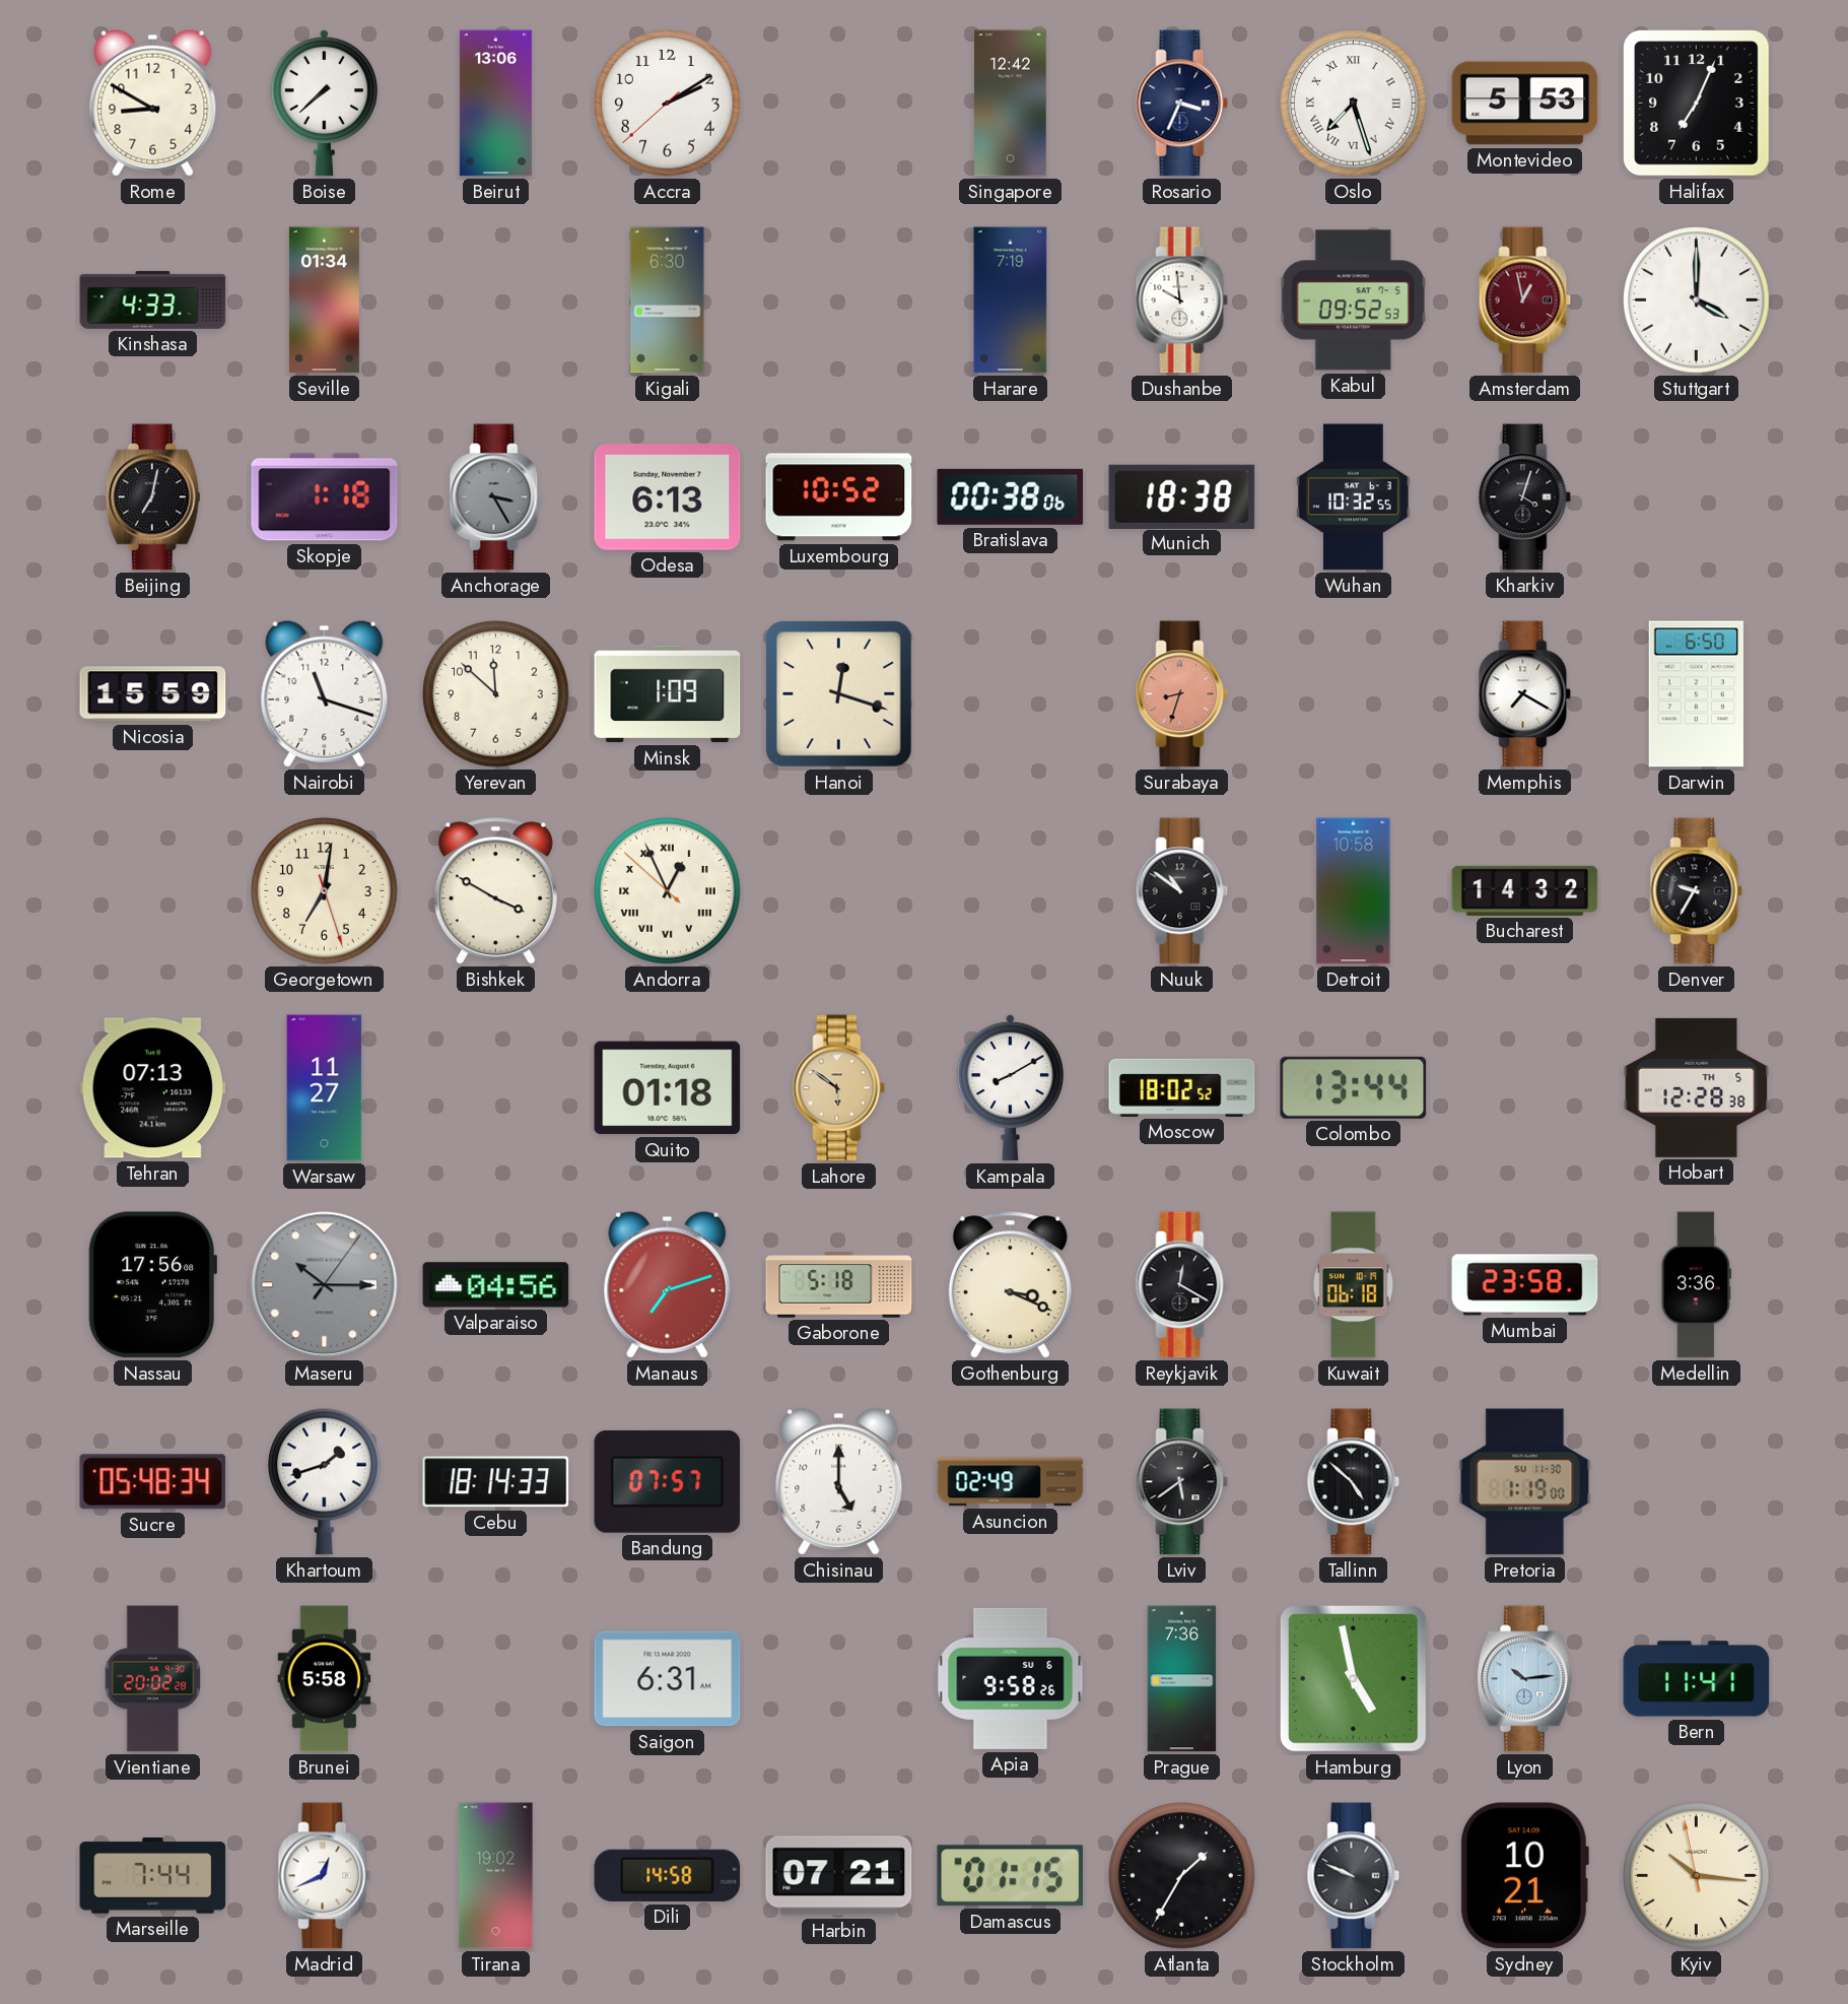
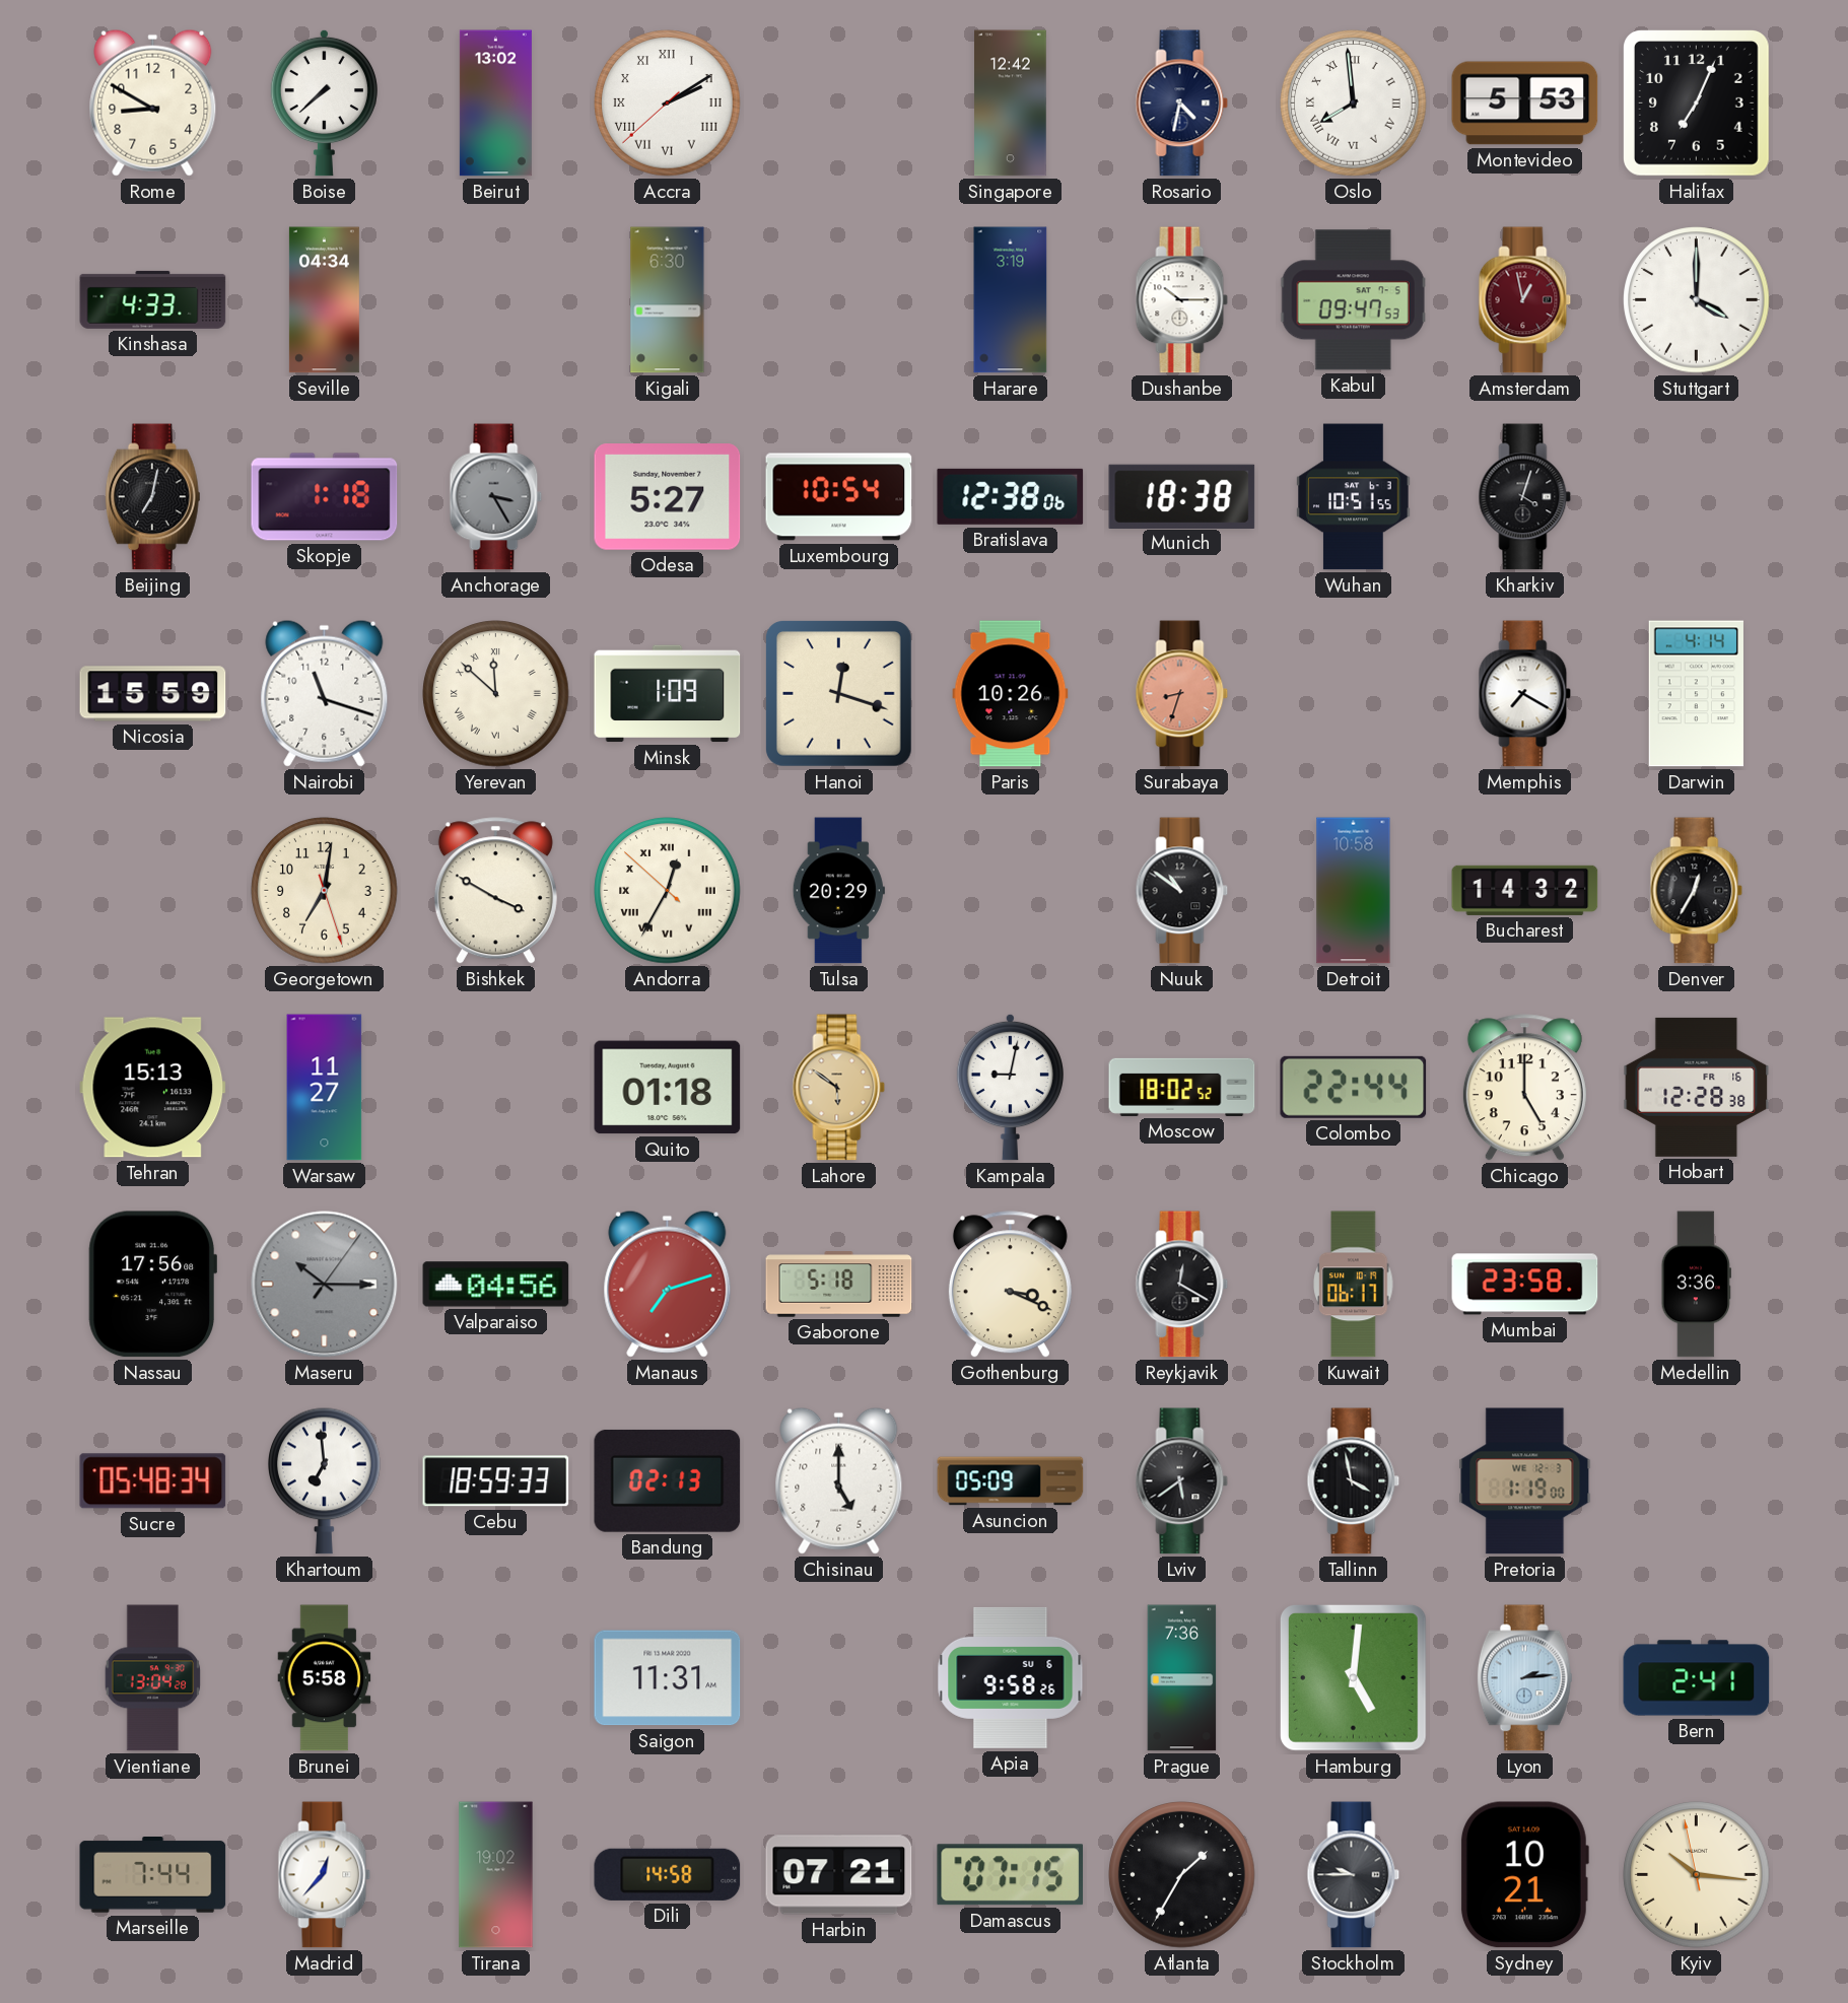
Beirut: 13:06 -> 13:02
Accra numerals: Arabic -> Roman
Rosario: 3:34 -> 4:32
Oslo: 7:27 -> 7:59
Seville: 01:34 -> 04:34
Harare: 7:19 -> 3:19
Dushanbe: 9:59 -> 10:15
Kabul: 09:52 -> 09:47
Odesa: 6:13 -> 5:27
Luxembourg: 10:52 -> 10:54
Bratislava: 00:38 -> 12:38
Wuhan: 10:32 -> 10:51
Yerevan numerals: Arabic -> Roman
Paris: none -> 10:26
Darwin: 6:50 -> 4:14
Andorra: 12:55 -> 12:34
Tulsa: none -> 20:29
Denver: 9:35 -> 12:35
Tehran: 07:13 -> 15:13
Kampala: 8:10 -> 9:02
Colombo: 13:44 -> 22:44
Chicago: none -> 5:00
Hobart date: TH 5 -> FR 16
Kuwait: 06:18 -> 06:17
Khartoum: 1:42 -> 6:59
Cebu: 18:14 -> 18:59
Bandung: 07:57 -> 02:13
Asuncion: 02:49 -> 05:09
Tallinn: 4:52 -> 3:58
Pretoria date: SU 11-30 -> WE 12-3
Vientiane: 20:02 -> 13:04
Saigon: 6:31 -> 11:31
Hamburg: 4:58 -> 5:01
Lyon: 10:14 -> 2:14
Bern: 11:41 -> 2:41
Madrid: 12:41 -> 12:37
Damascus: 01:15 -> 07:15
Stockholm: 9:49 -> 9:45
